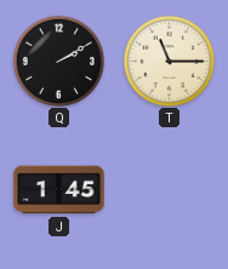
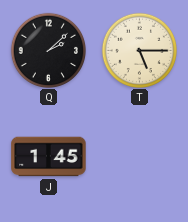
Q: 2:10 -> 2:08
T: 11:15 -> 5:15
